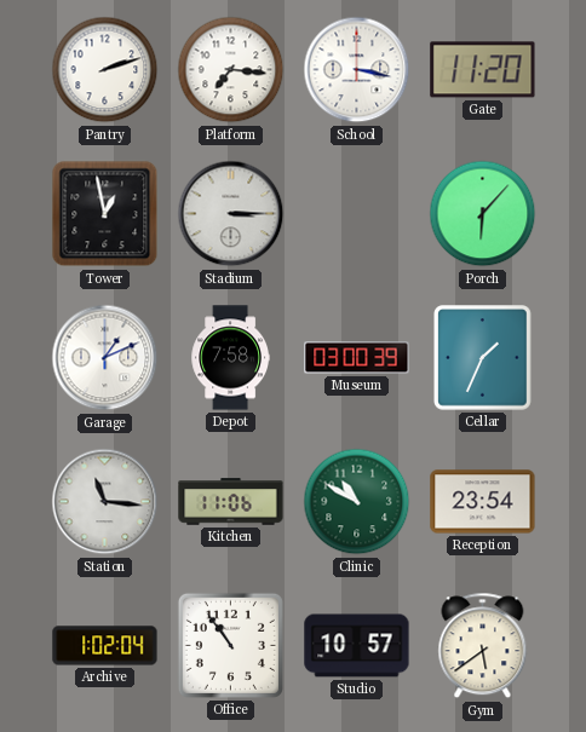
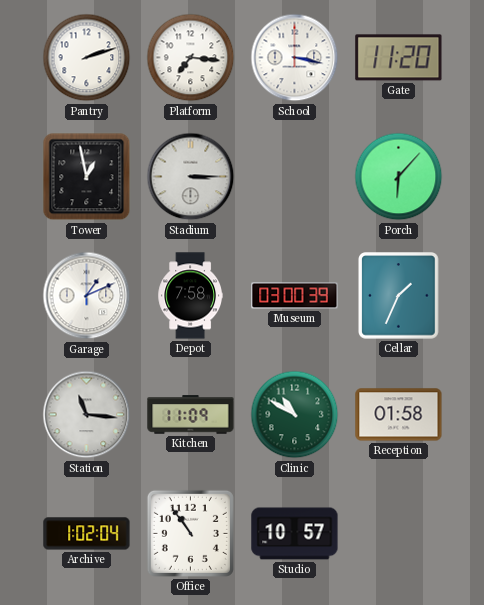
Kitchen: 11:06 -> 11:09
Reception: 23:54 -> 01:58
Gym: 5:39 -> none
